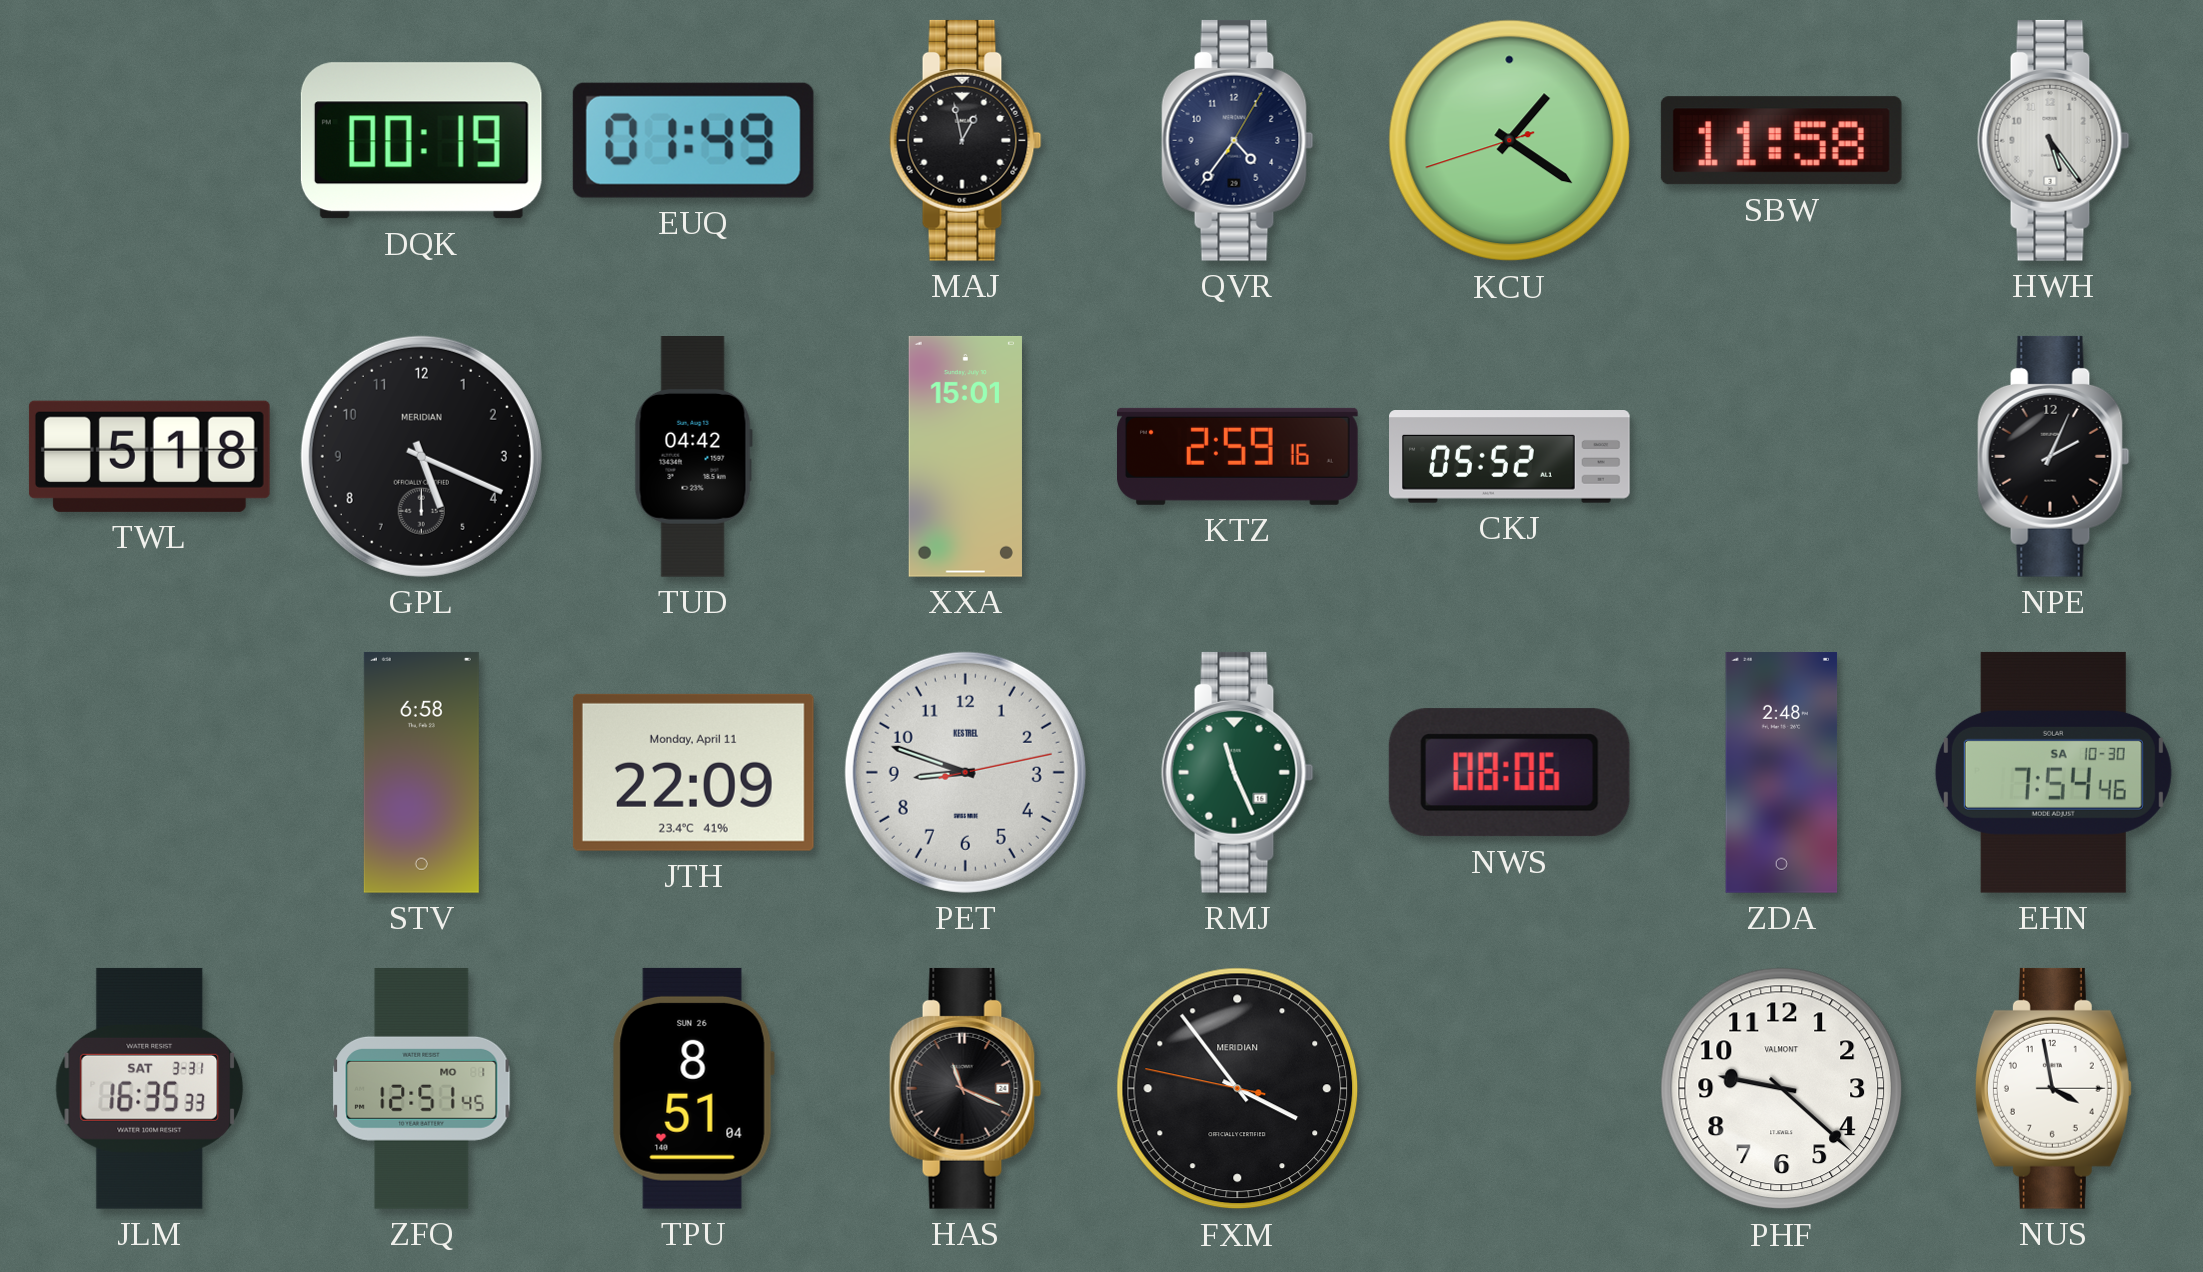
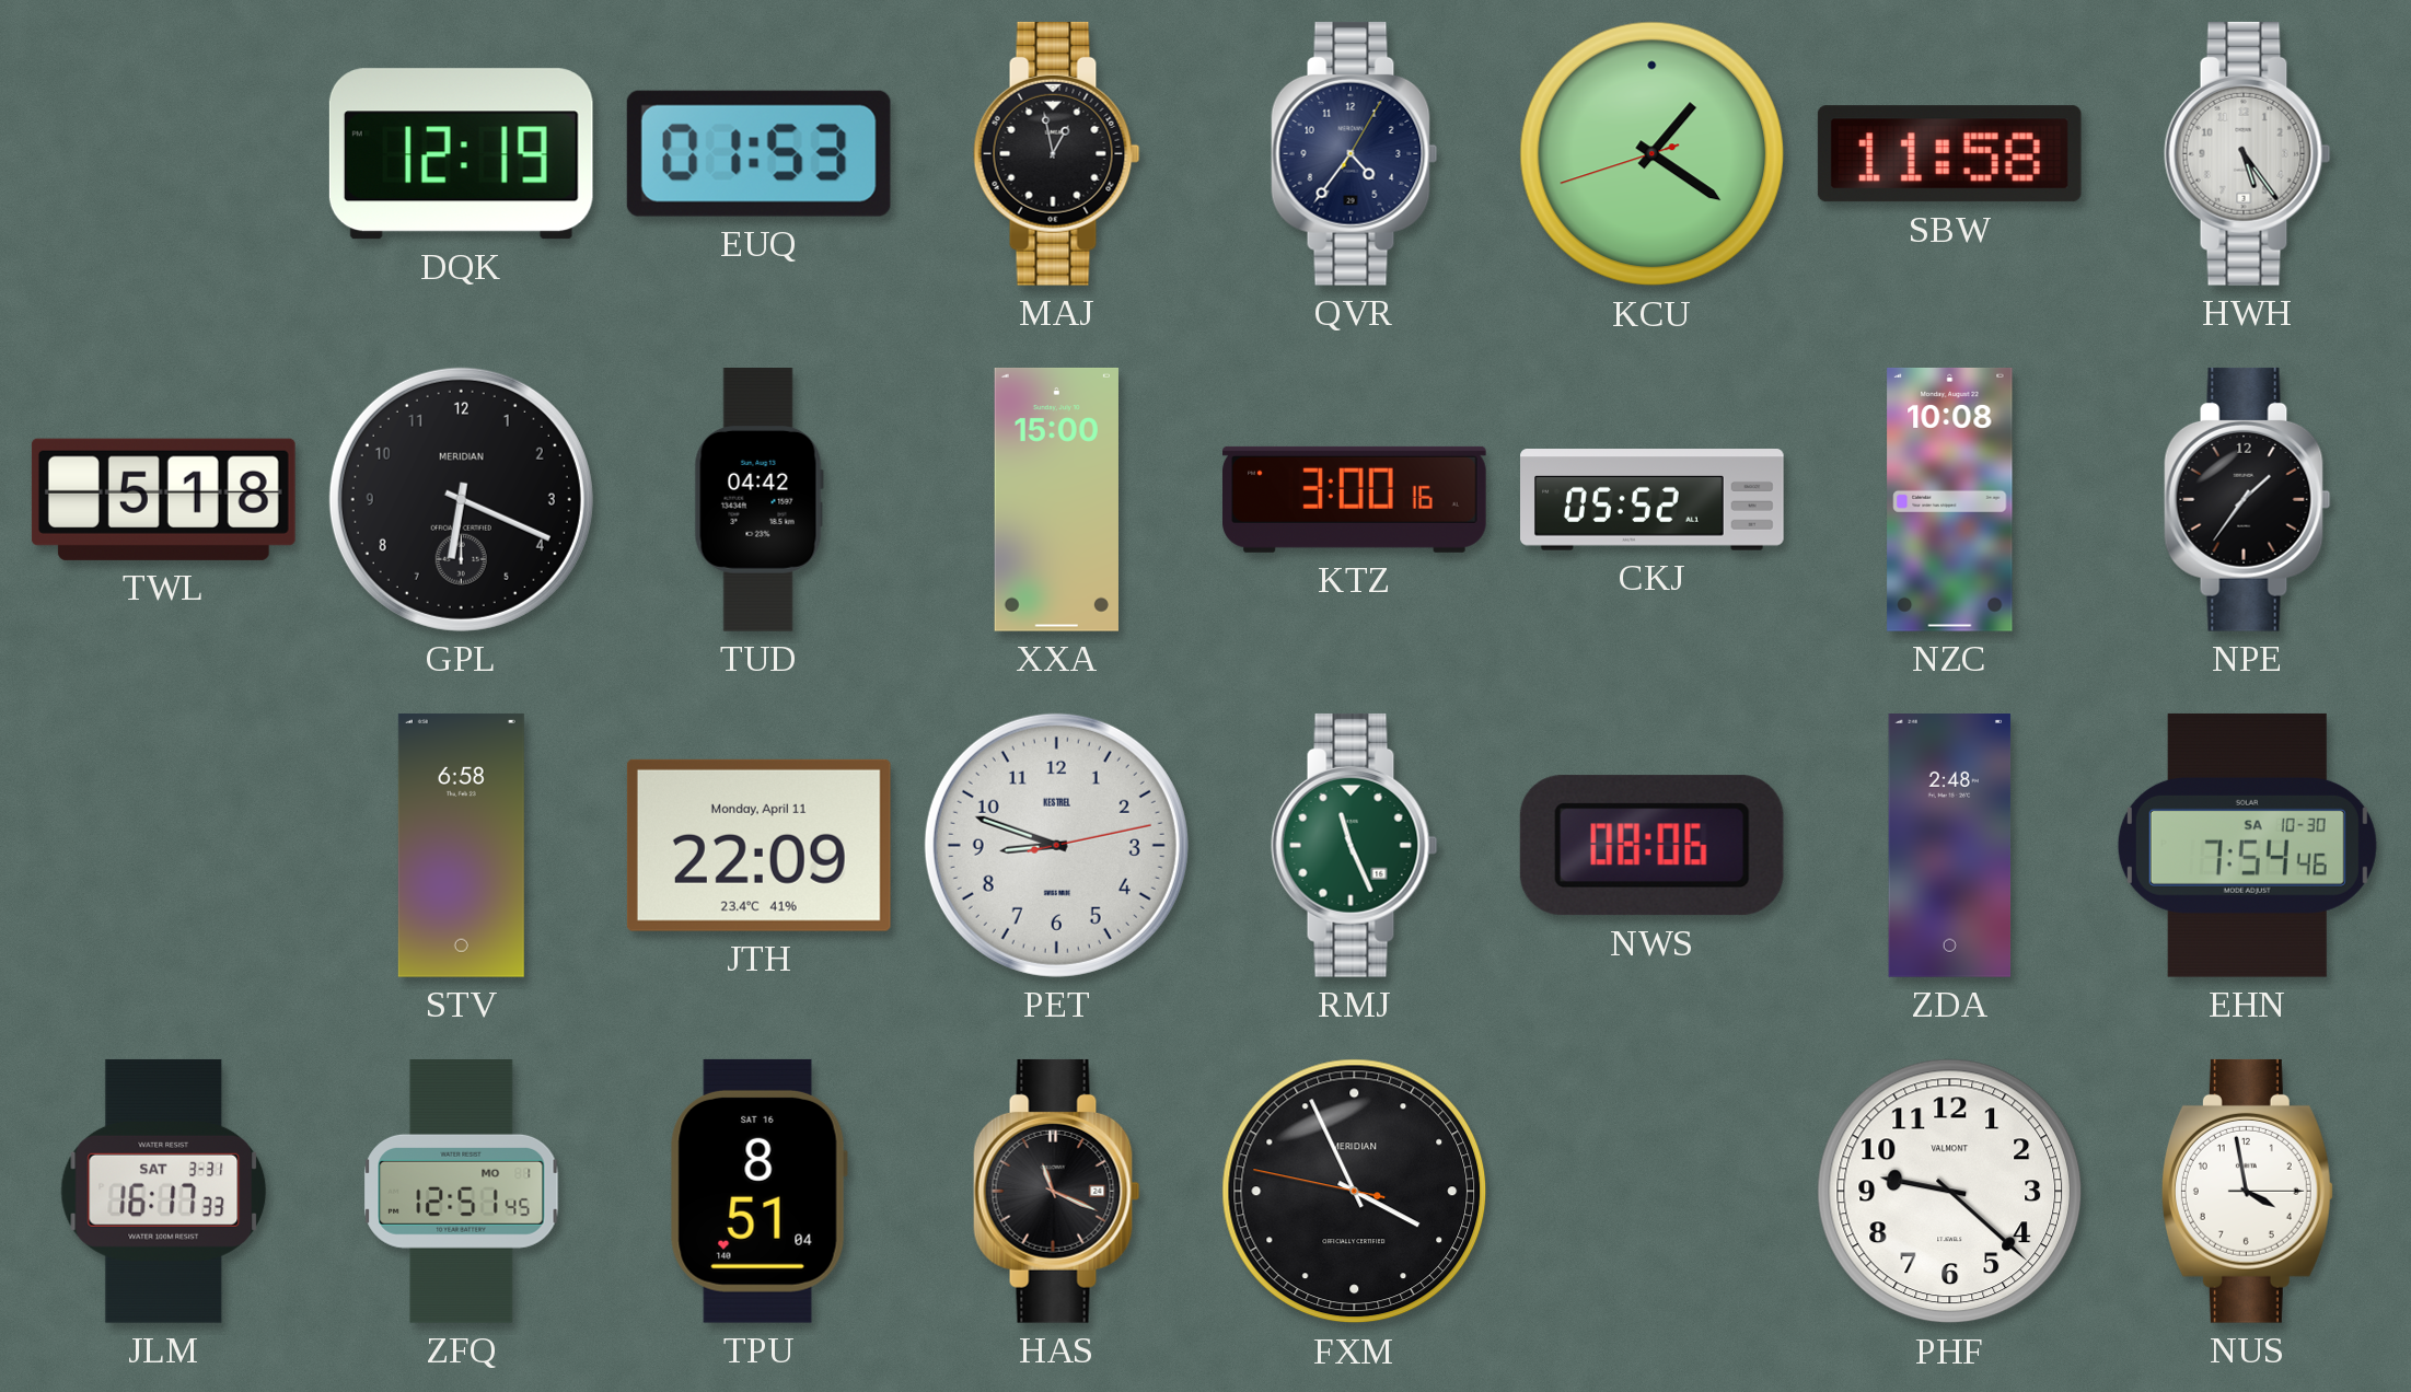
DQK: 00:19 -> 12:19
EUQ: 01:49 -> 01:53
GPL: 5:19 -> 6:19
XXA: 15:01 -> 15:00
KTZ: 2:59 -> 3:00
NZC: none -> 10:08
NPE: 2:04 -> 1:36
JLM: 16:35 -> 16:17
TPU date: SUN 26 -> SAT 16
FXM: 3:53 -> 3:55
